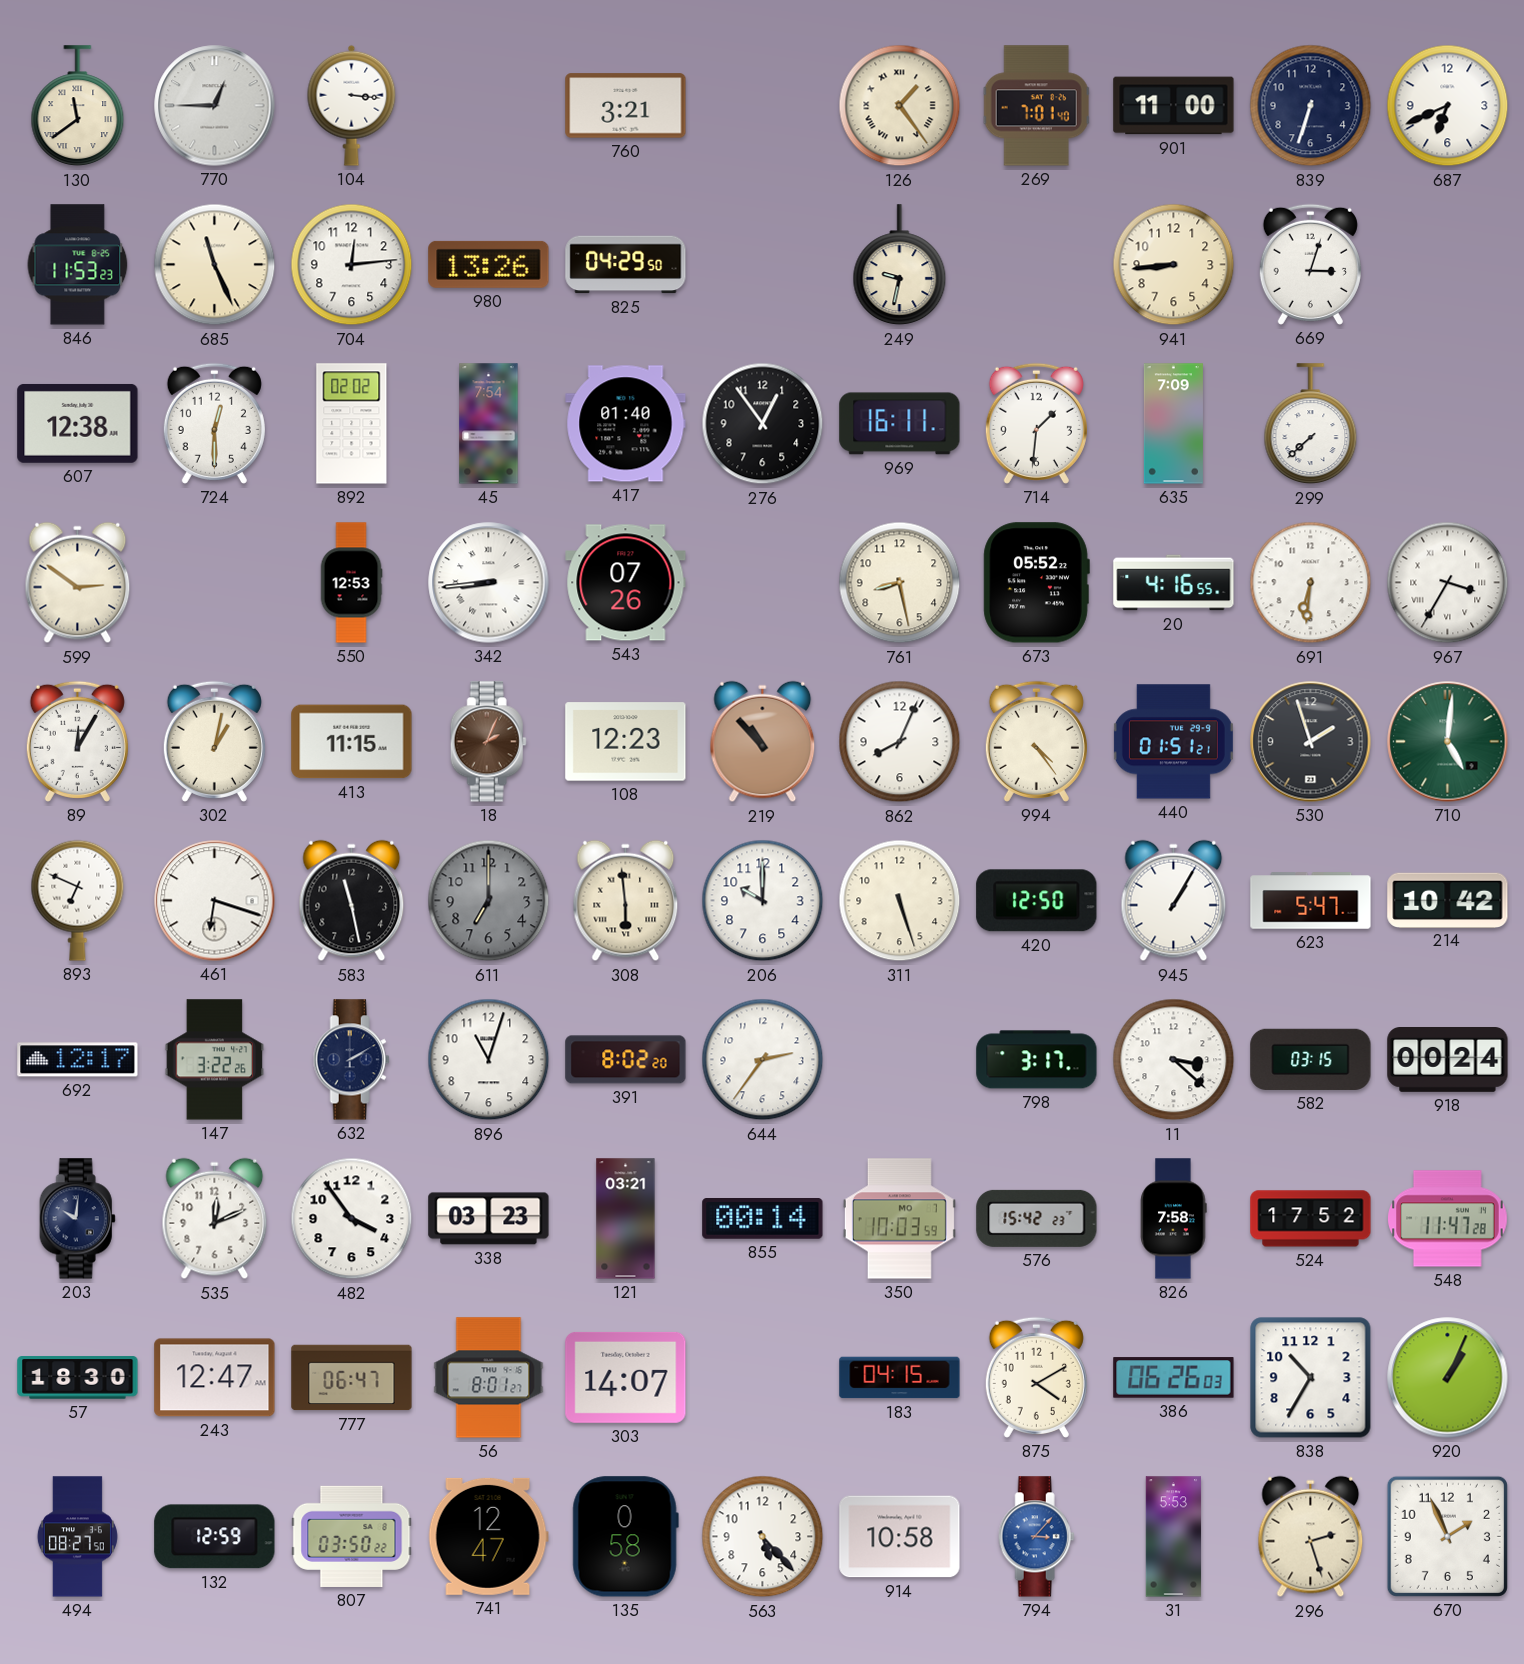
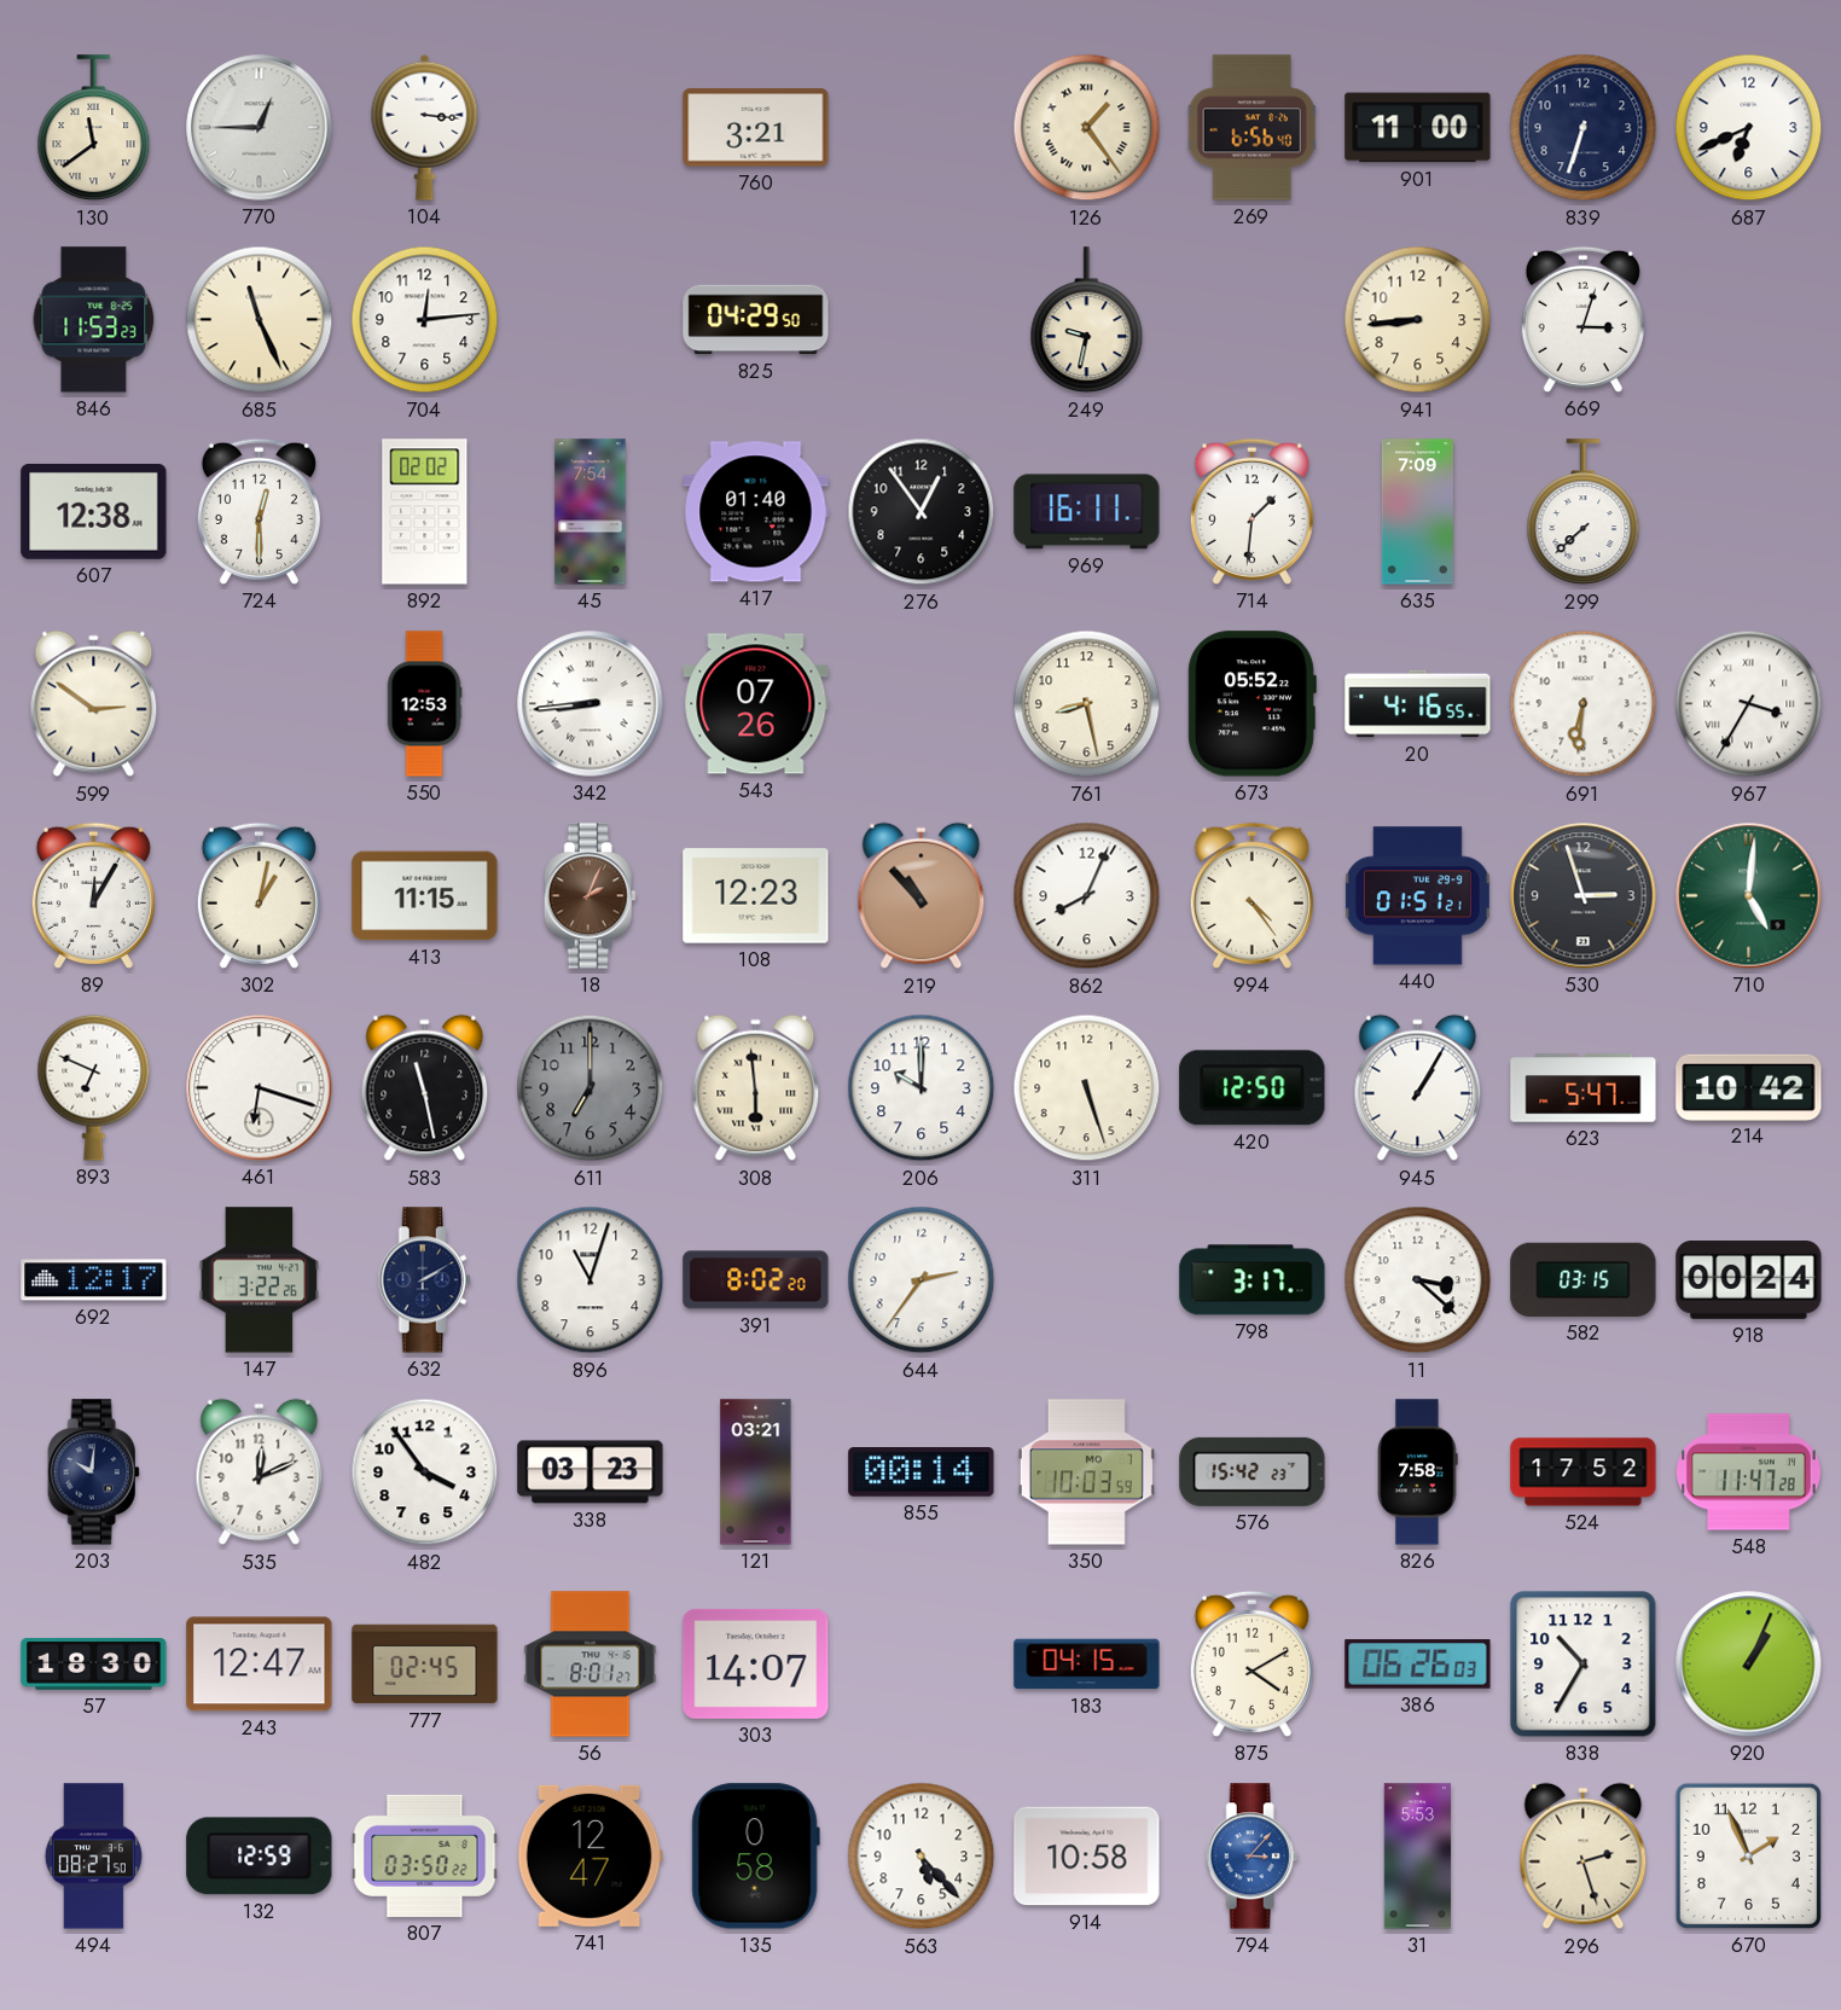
269: 7:01 -> 6:56
980: 13:26 -> none
530: 1:57 -> 2:57
777: 06:47 -> 02:45
